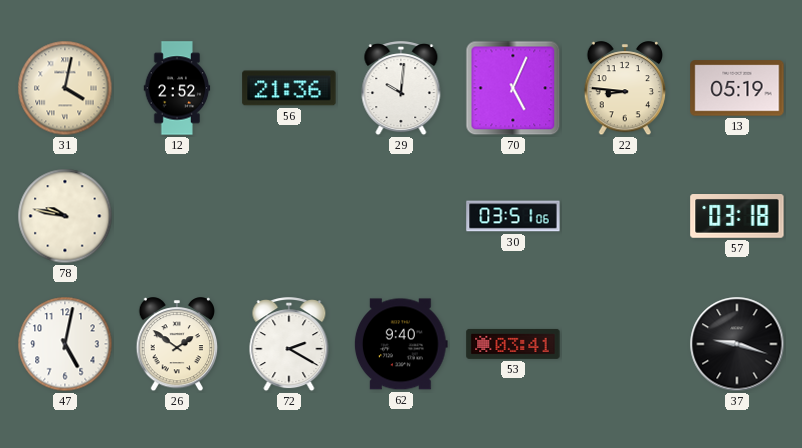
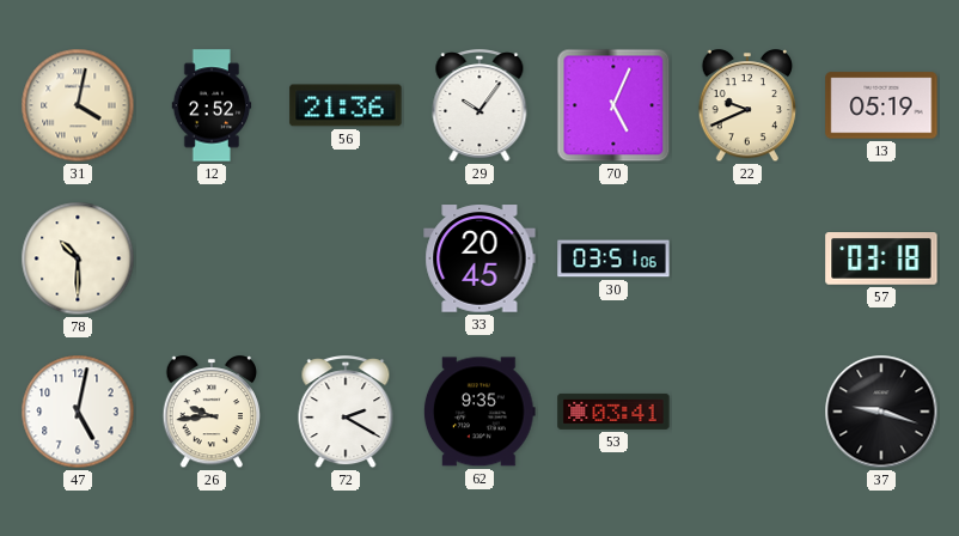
29: 10:01 -> 10:06
22: 8:46 -> 9:41
78: 9:47 -> 10:30
33: none -> 20:45
26: 1:51 -> 9:44
62: 9:40 -> 9:35
